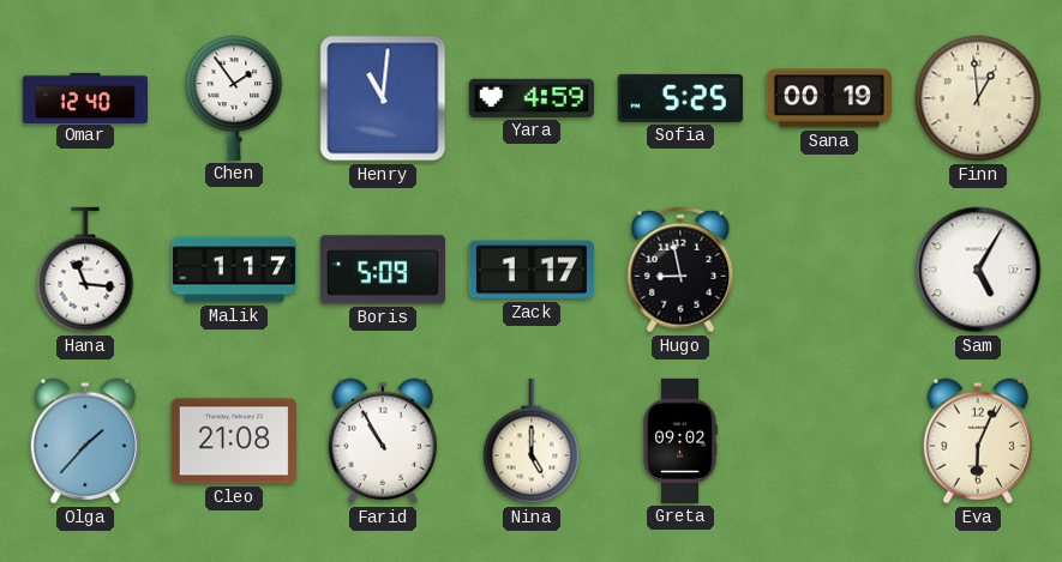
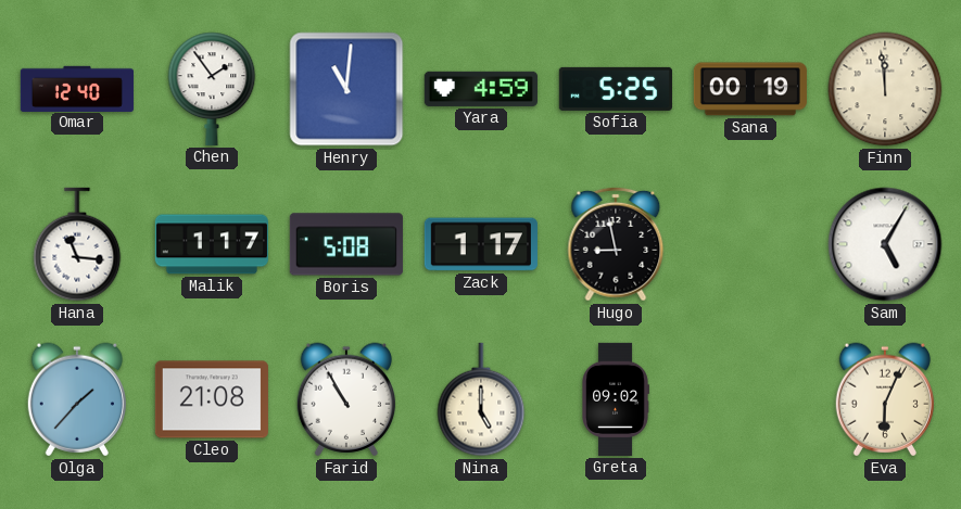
Finn: 12:59 -> 11:59
Boris: 5:09 -> 5:08
